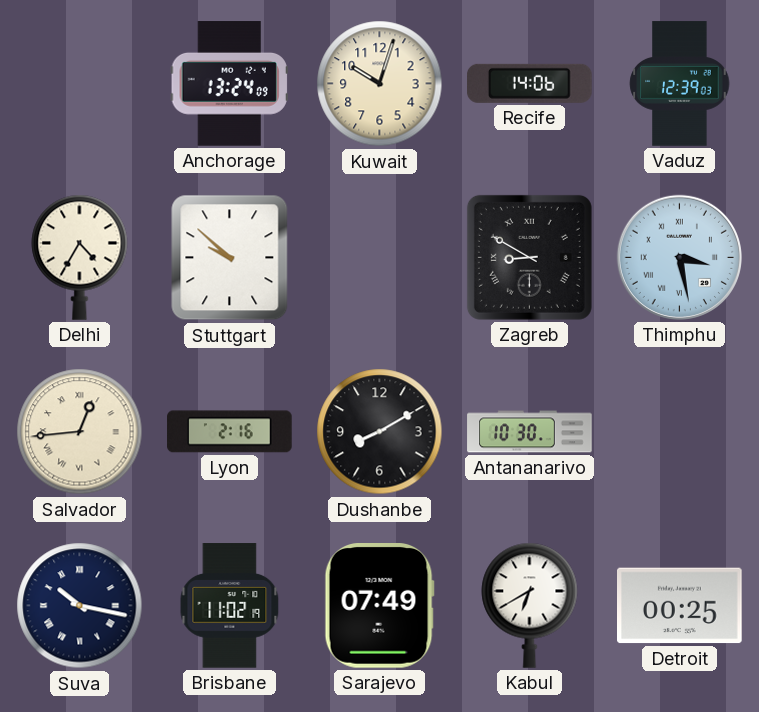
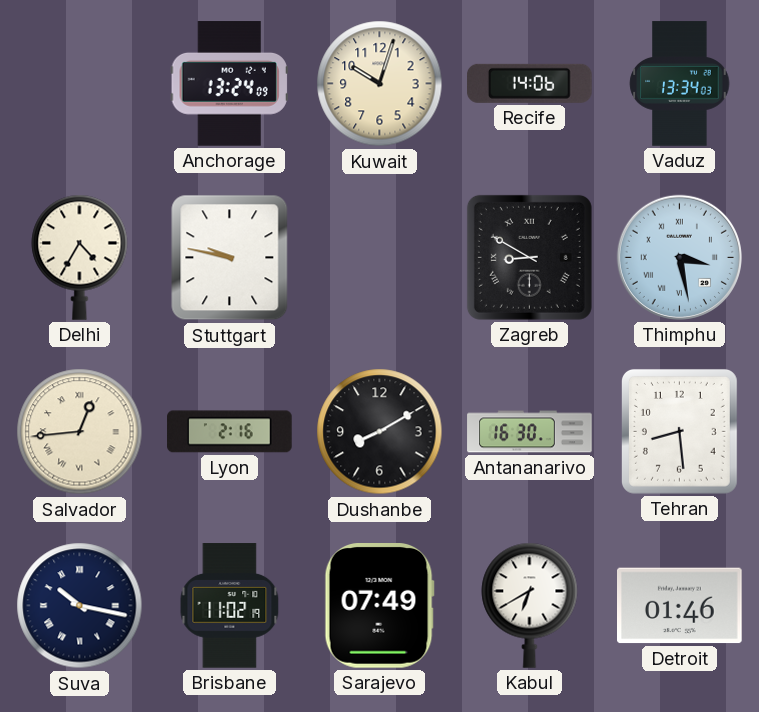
Vaduz: 12:39 -> 13:34
Stuttgart: 9:52 -> 9:47
Antananarivo: 10:30 -> 16:30
Tehran: none -> 8:29
Detroit: 00:25 -> 01:46
